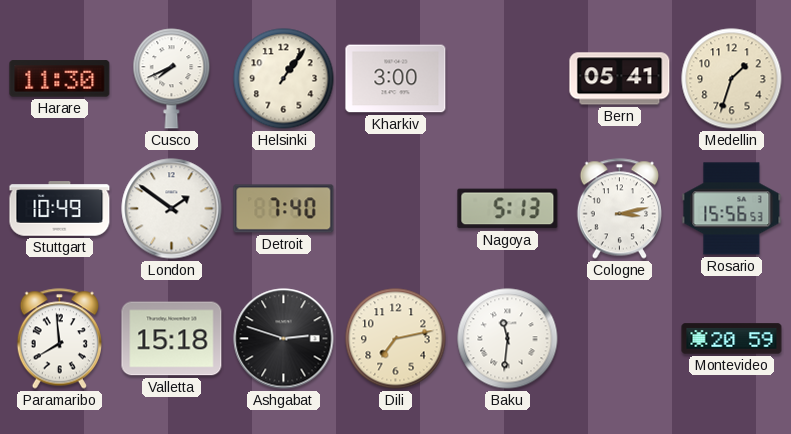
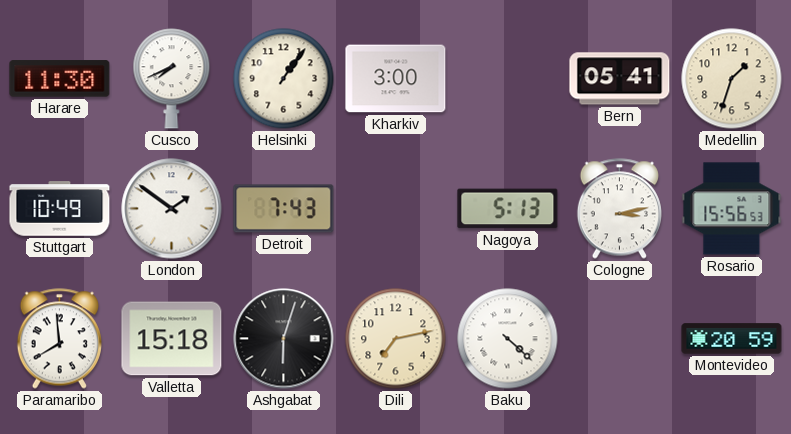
Detroit: 7:40 -> 7:43
Ashgabat: 2:48 -> 6:03
Baku: 11:31 -> 4:22
